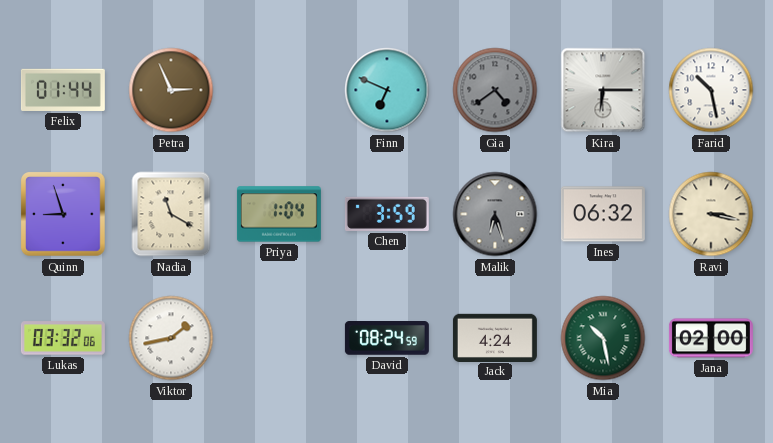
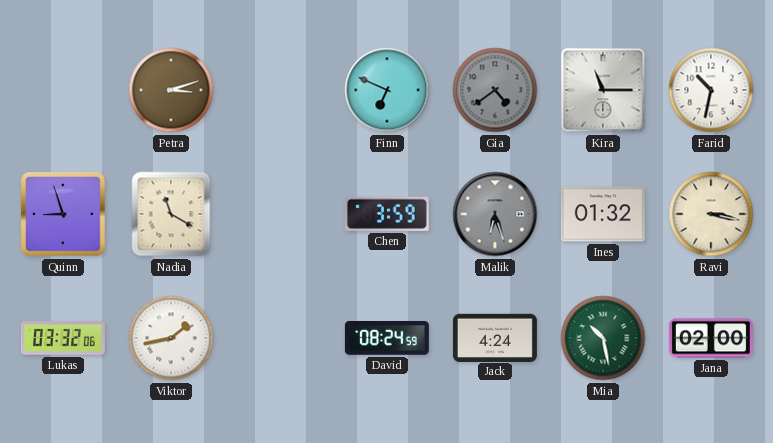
Felix: 01:44 -> none
Petra: 2:56 -> 3:12
Kira: 6:15 -> 11:15
Farid: 10:28 -> 10:32
Priya: 1:04 -> none
Ines: 06:32 -> 01:32
